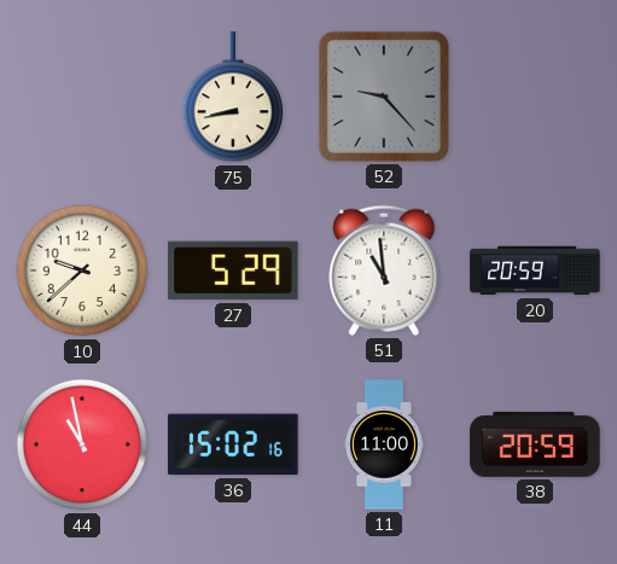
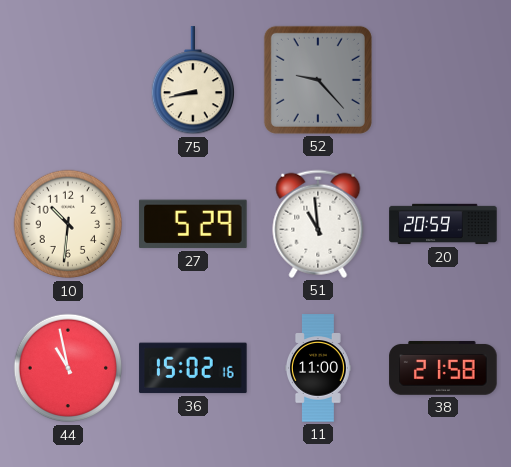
10: 9:38 -> 10:31
38: 20:59 -> 21:58
